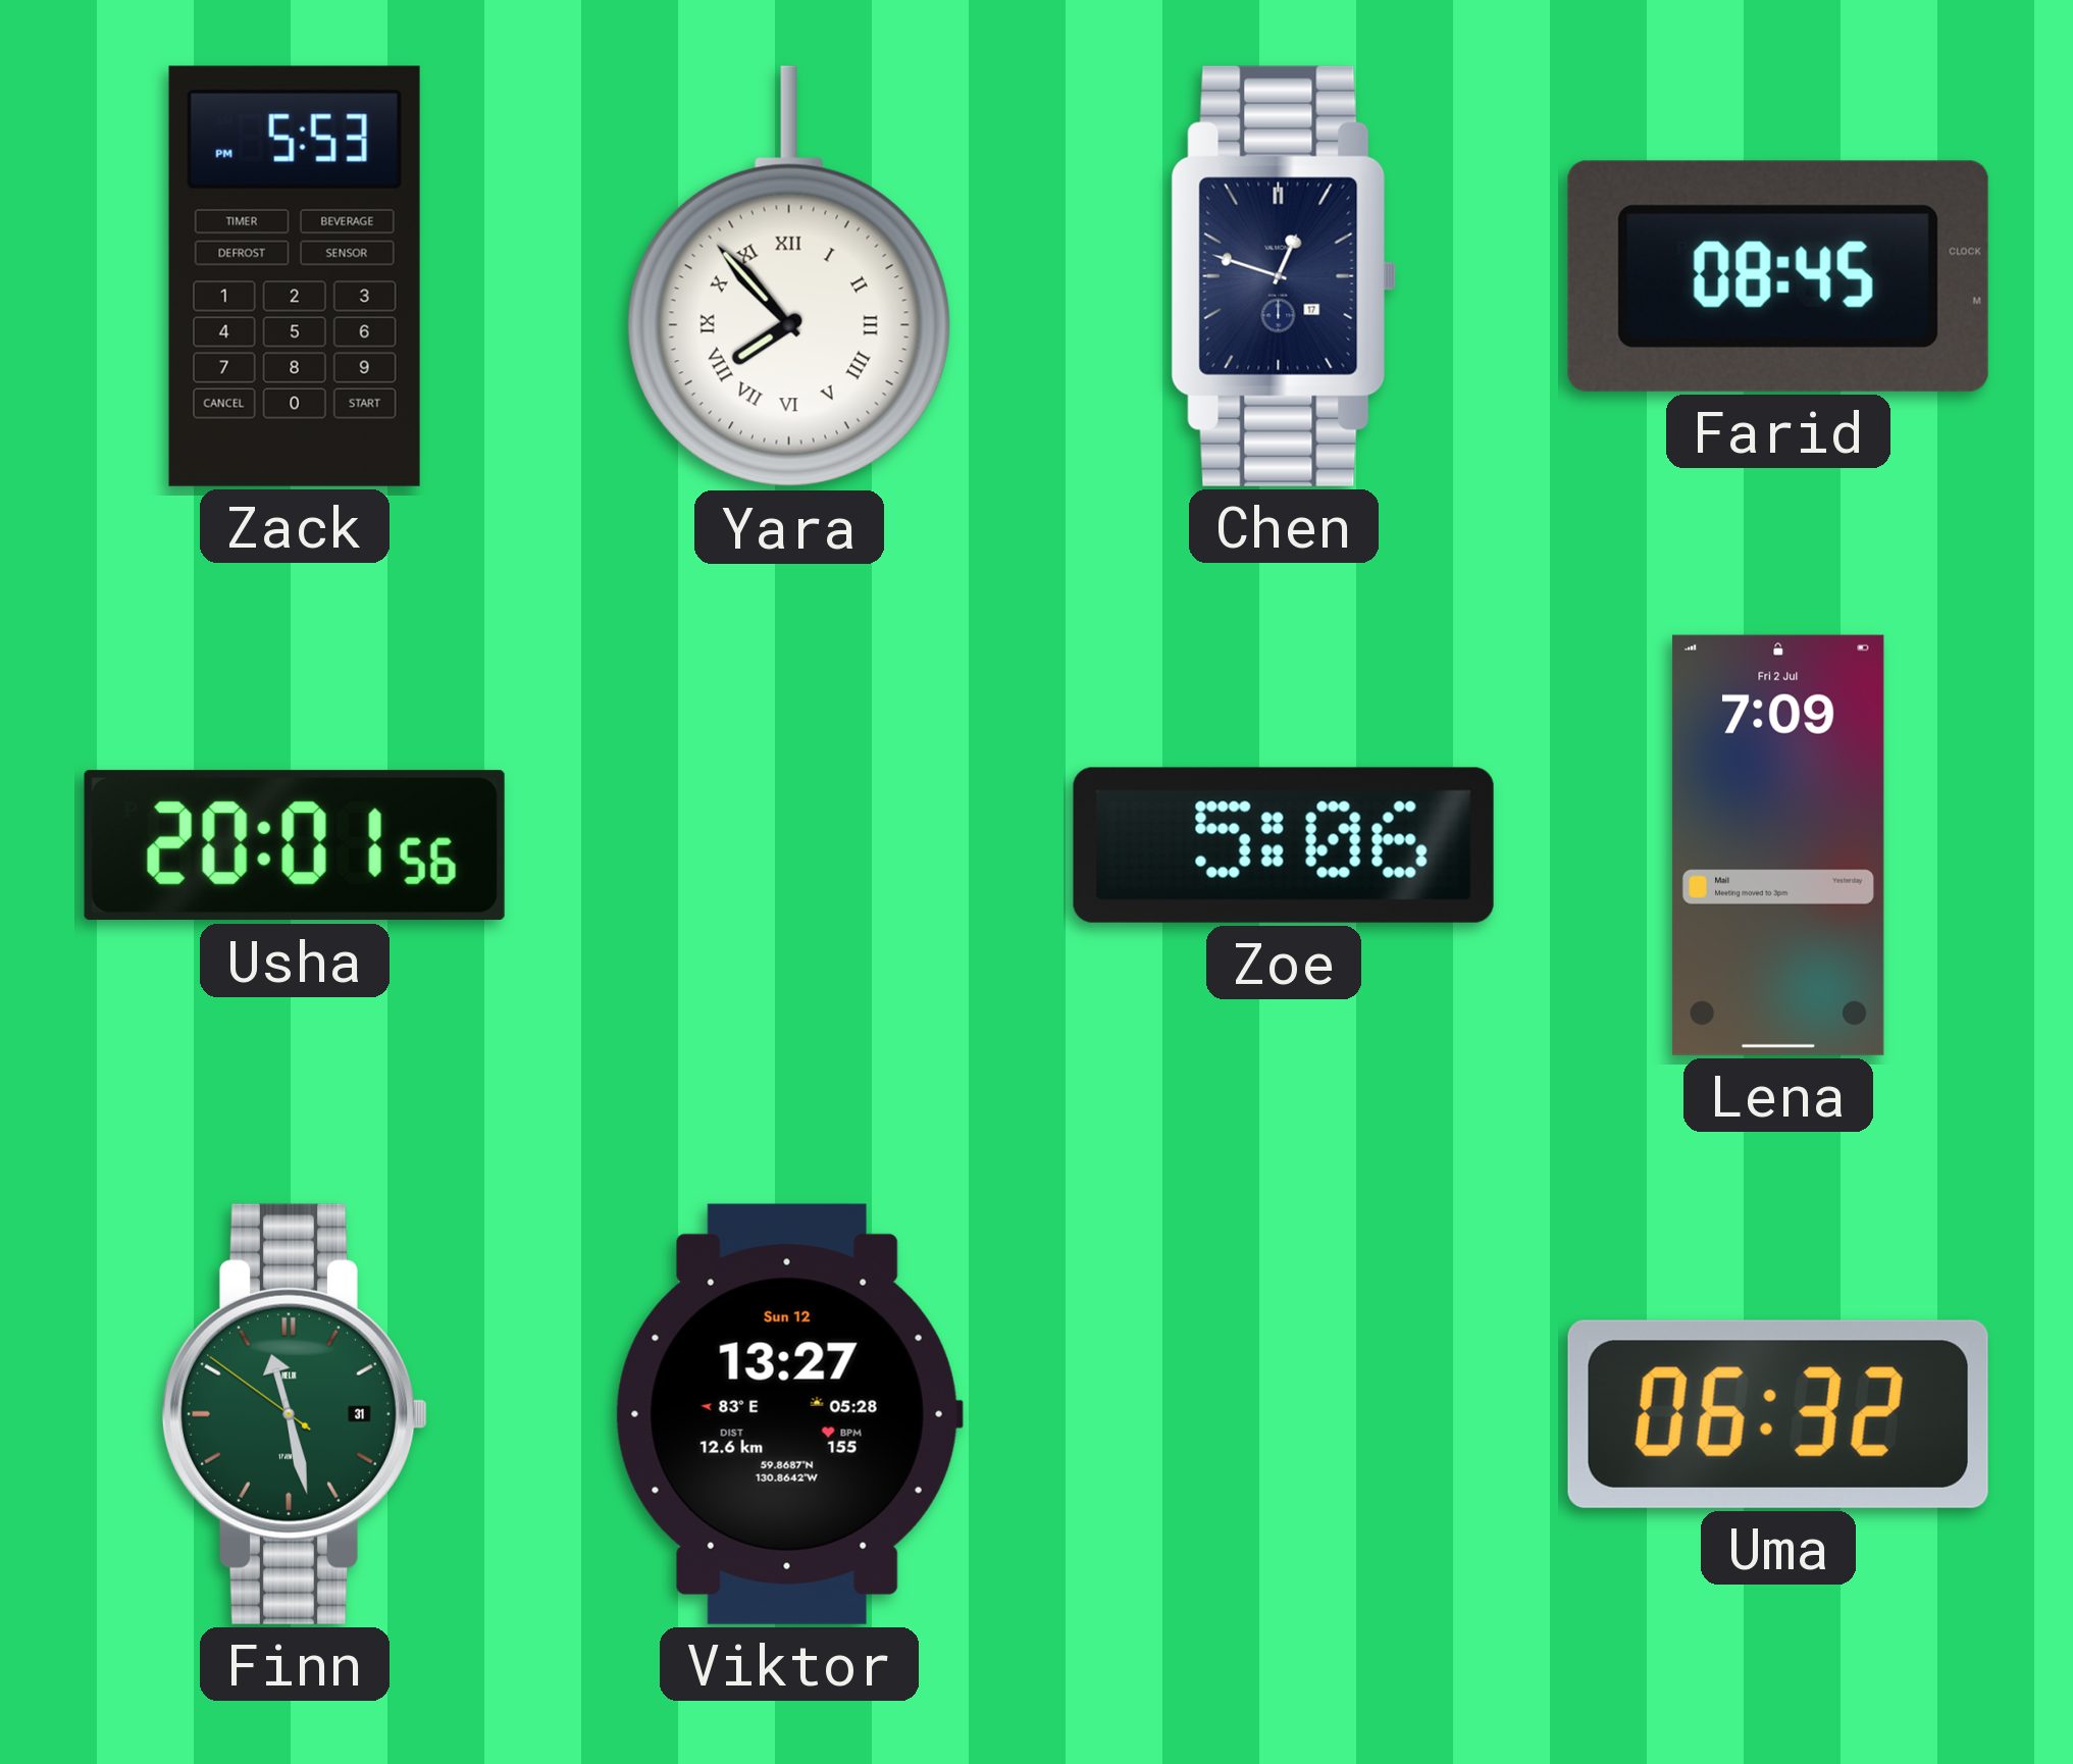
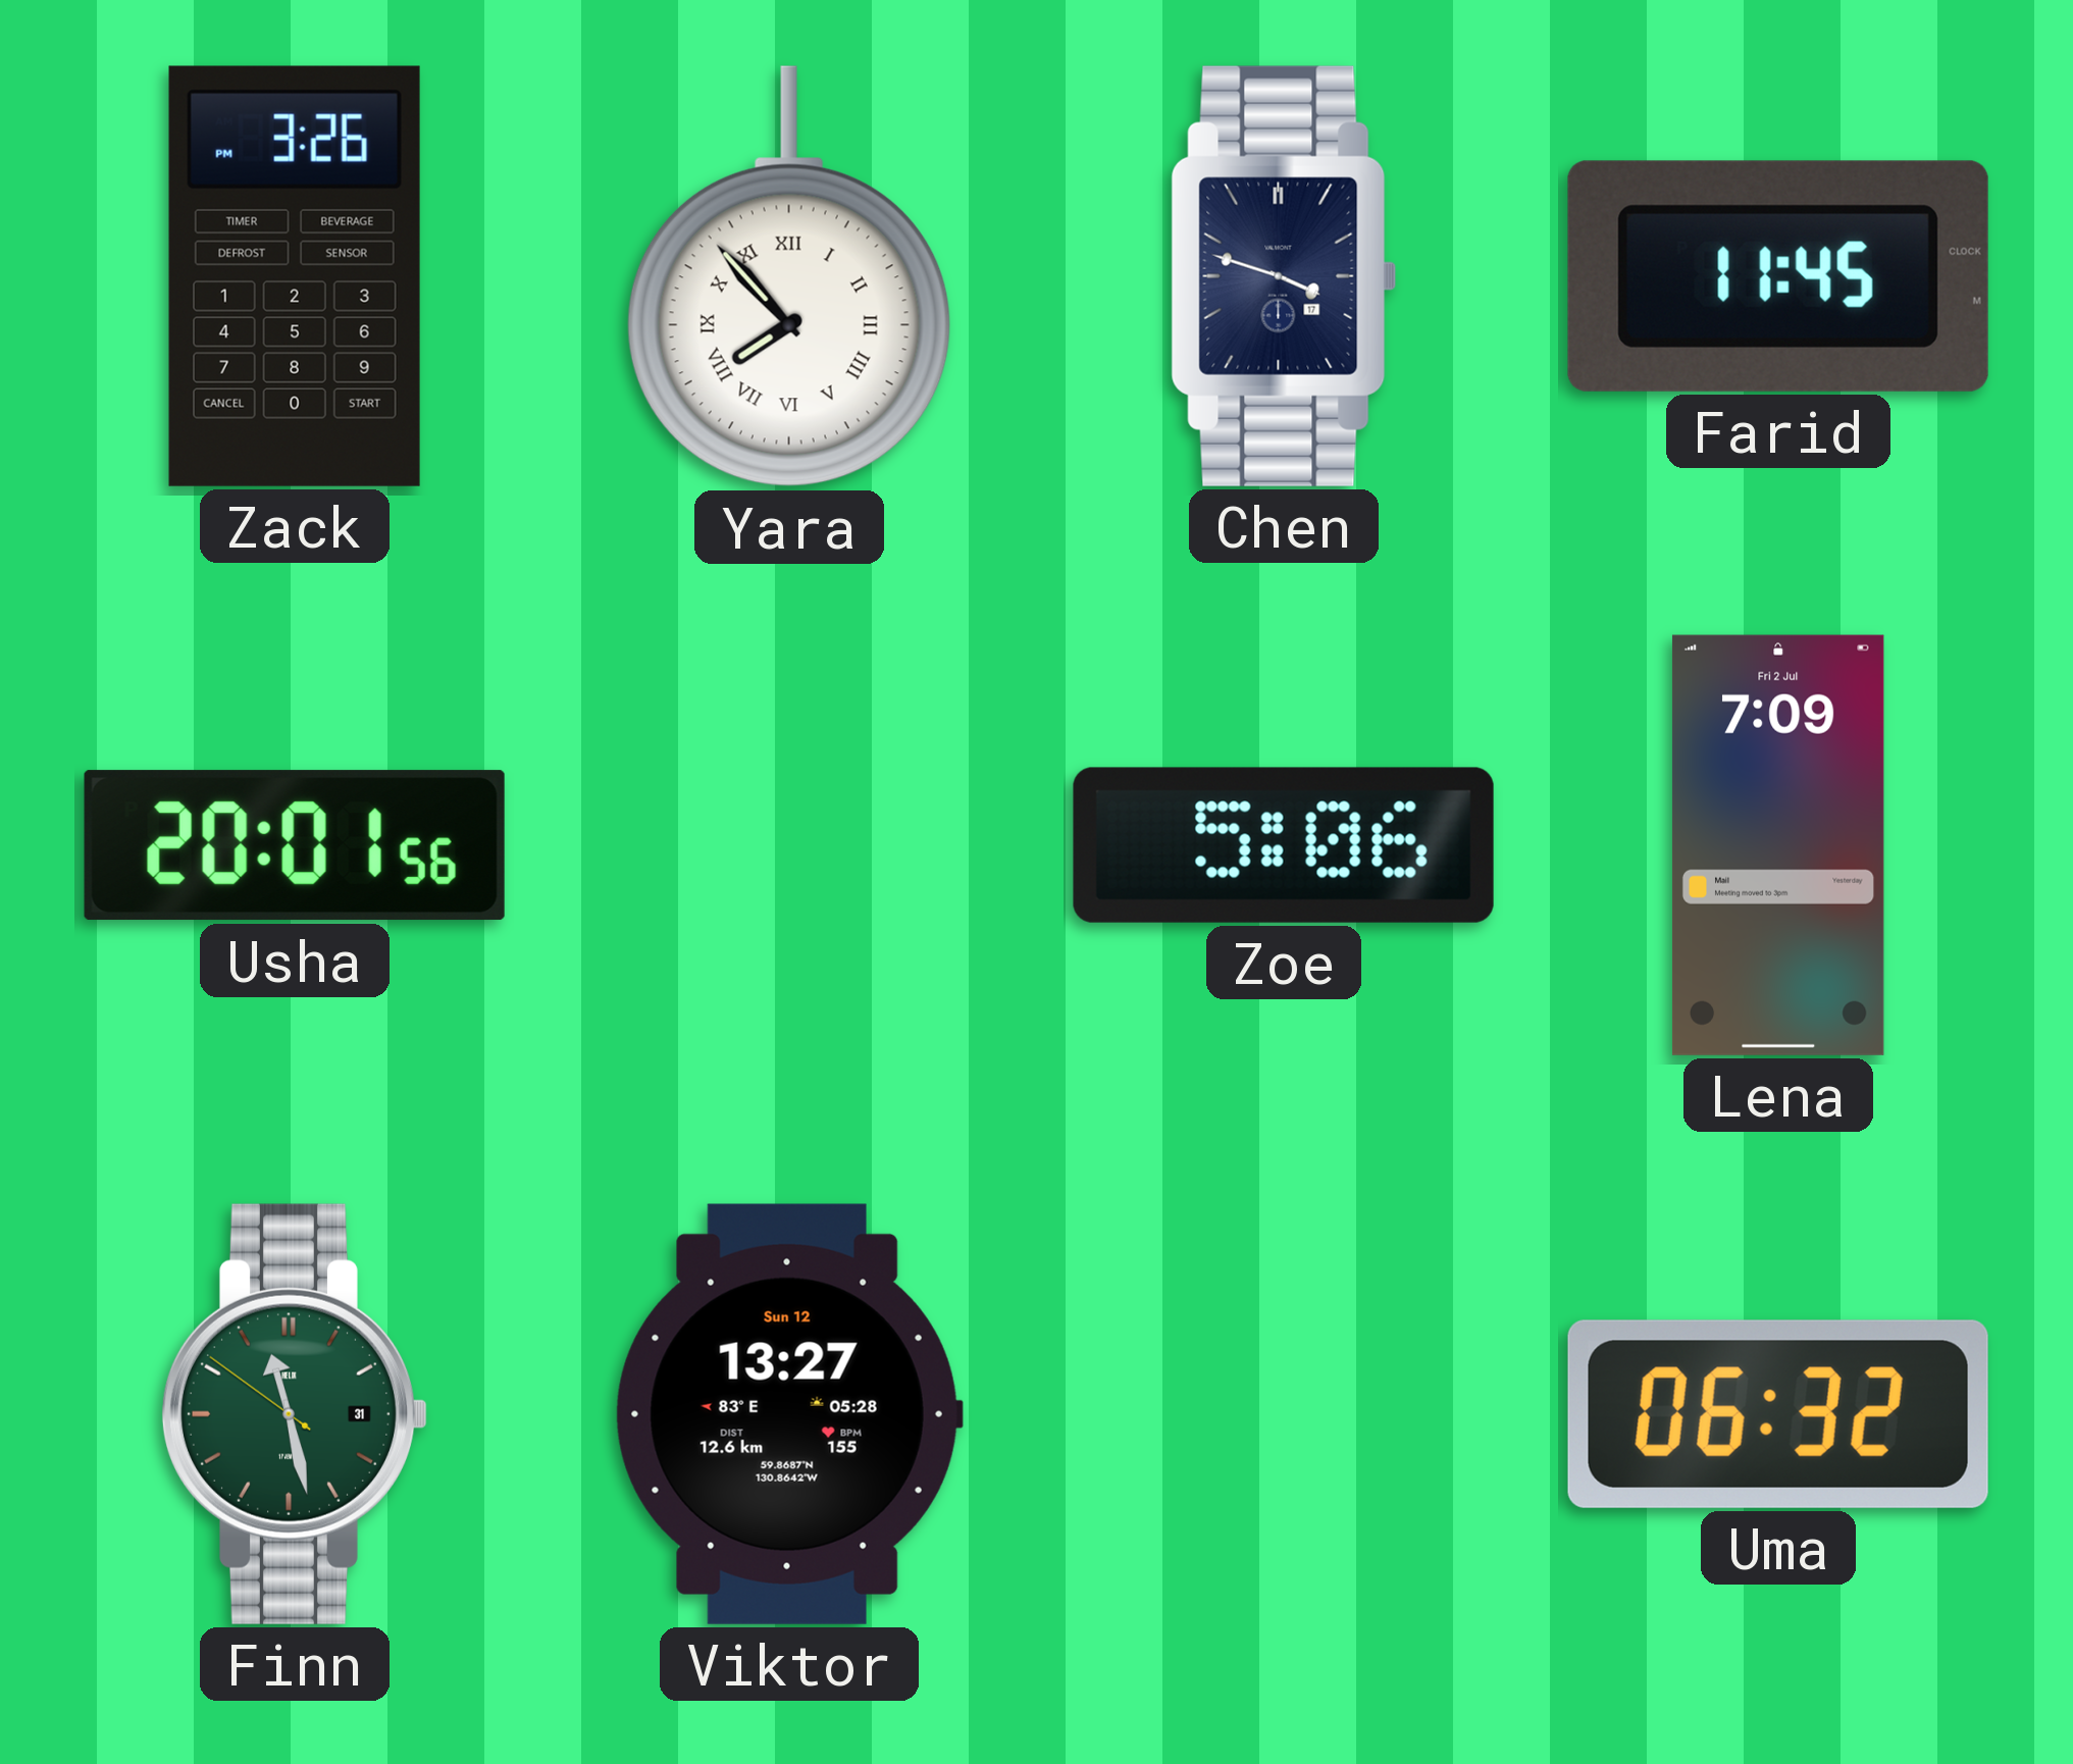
Zack: 5:53 -> 3:26
Chen: 12:48 -> 3:48
Farid: 08:45 -> 11:45
